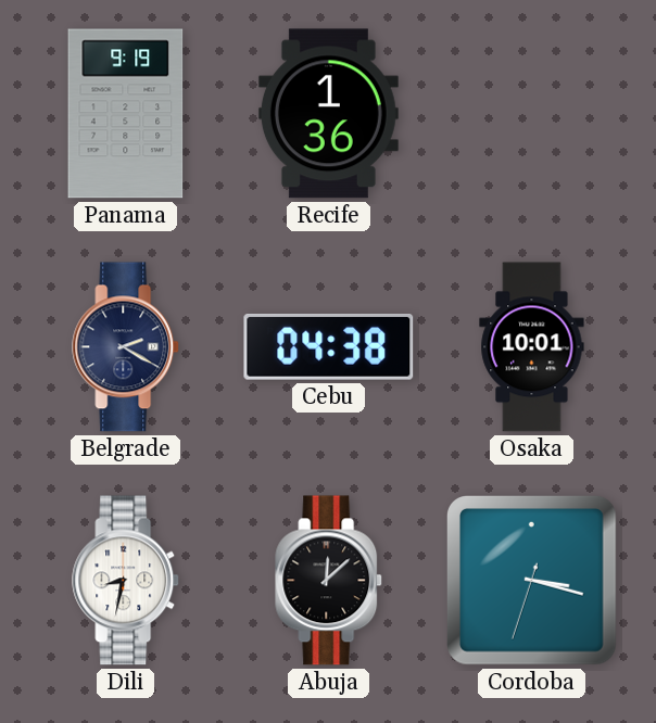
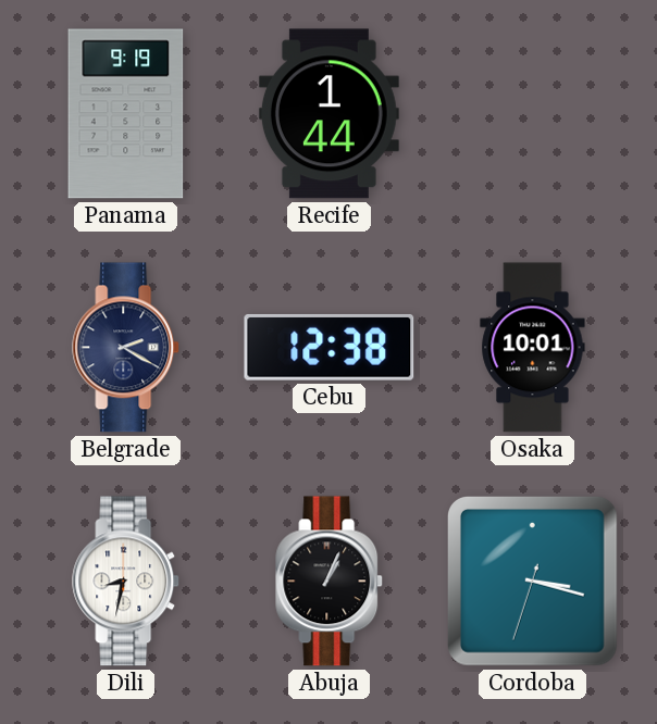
Recife: 1:36 -> 1:44
Cebu: 04:38 -> 12:38
Abuja: 12:08 -> 1:04
